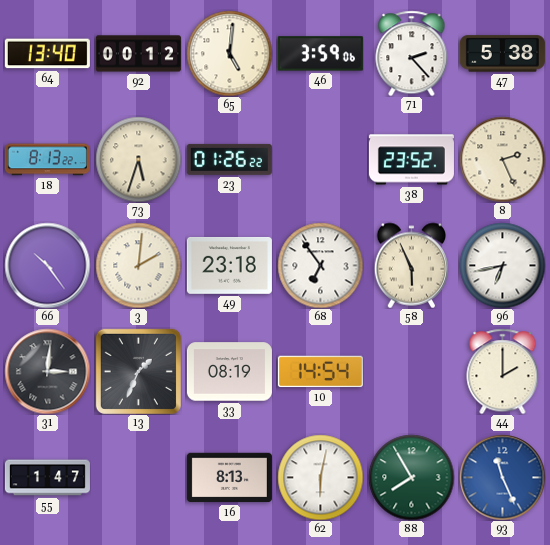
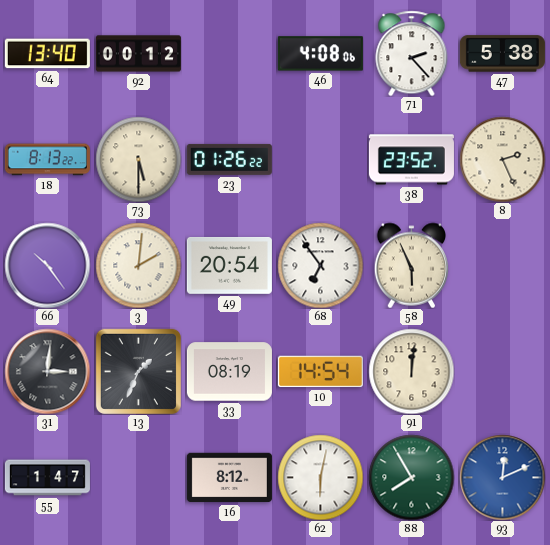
65: 5:01 -> none
46: 3:59 -> 4:08
73: 5:33 -> 5:30
49: 23:18 -> 20:54
96: 6:43 -> none
91: none -> 12:01
44: 2:00 -> none
16: 8:13 -> 8:12
93: 11:26 -> 12:11
